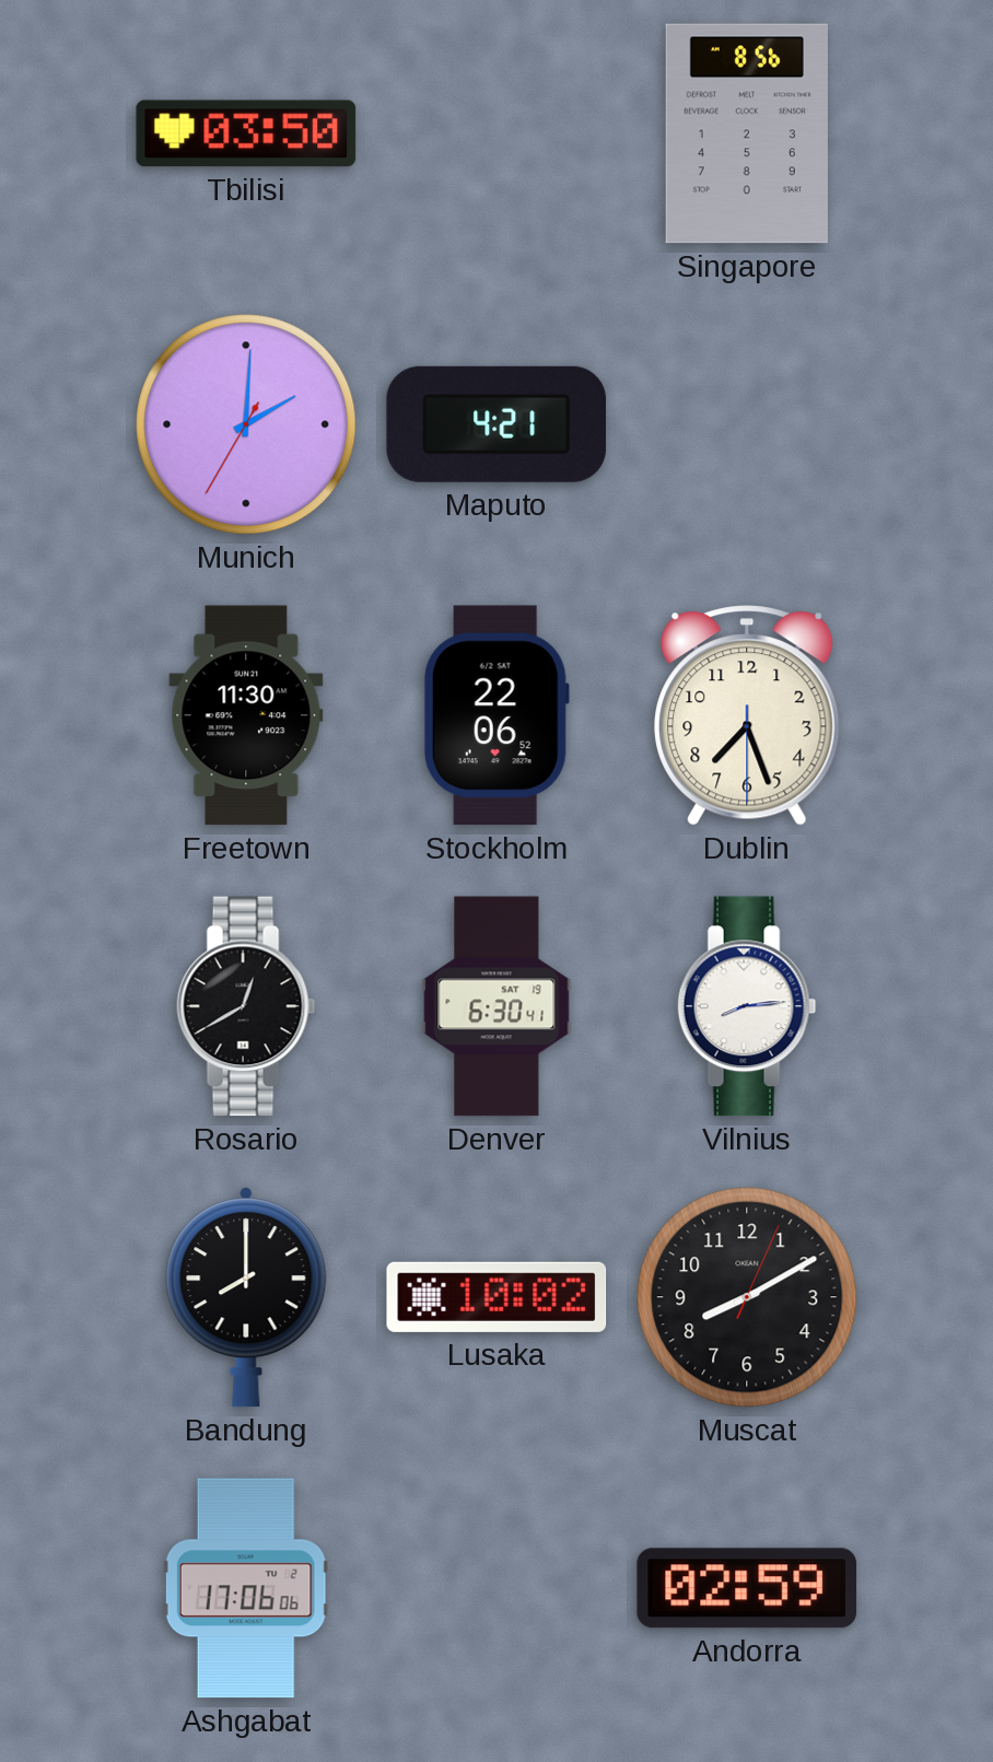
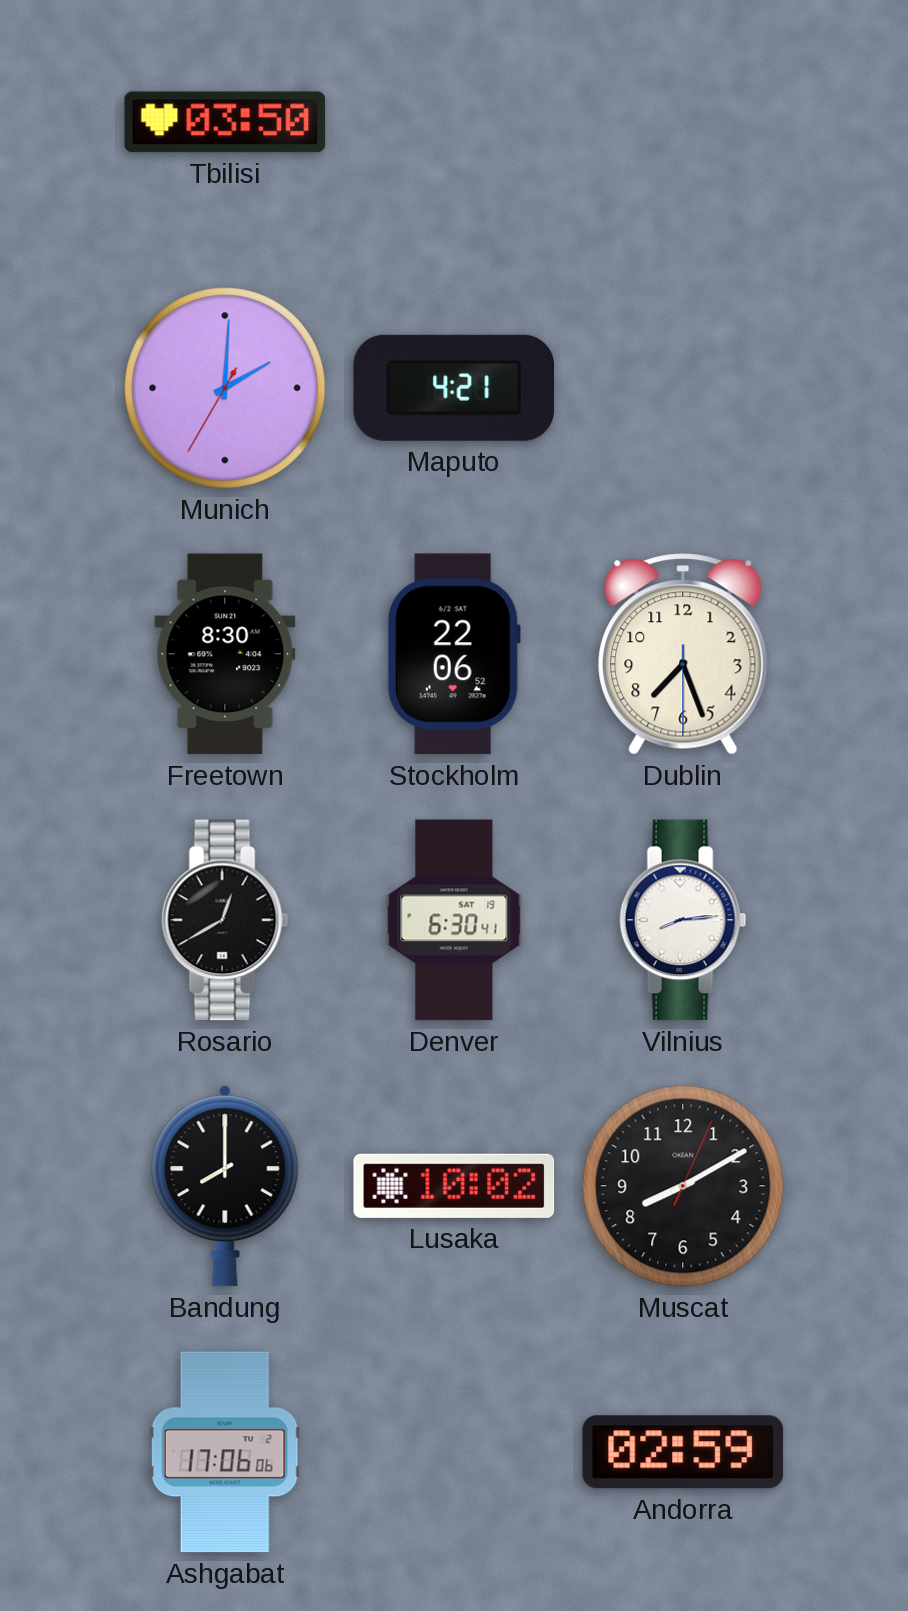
Singapore: 8:56 -> none
Freetown: 11:30 -> 8:30
